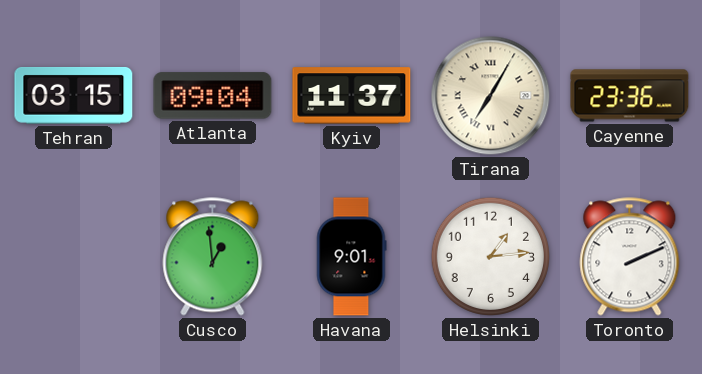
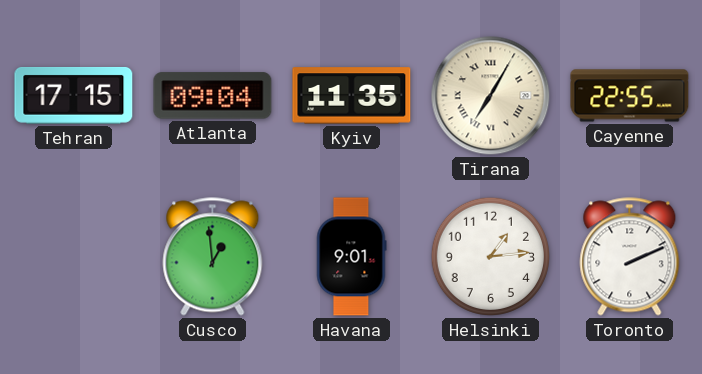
Tehran: 03:15 -> 17:15
Kyiv: 11:37 -> 11:35
Cayenne: 23:36 -> 22:55
